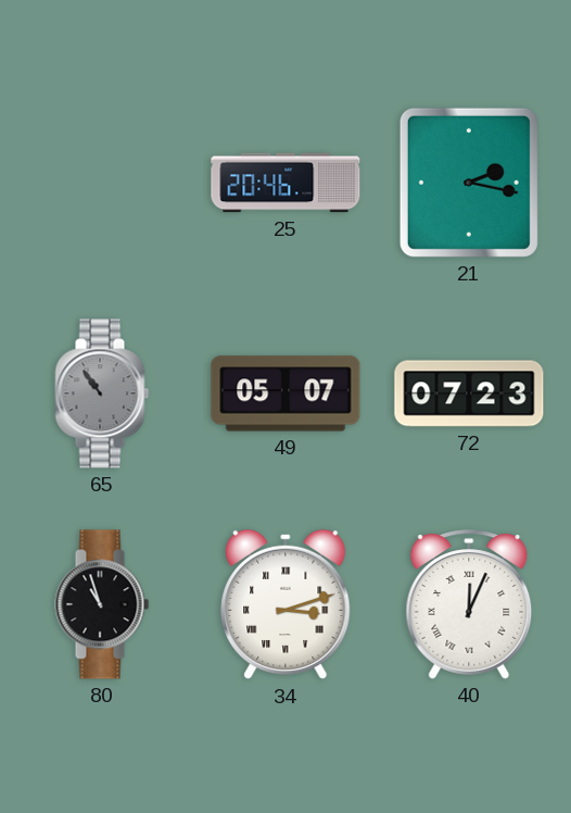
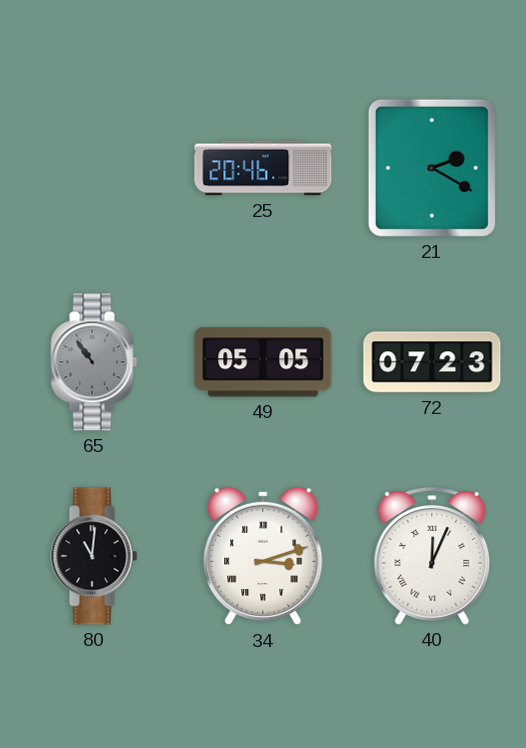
21: 2:17 -> 2:20
49: 05:07 -> 05:05
80: 10:57 -> 11:01
